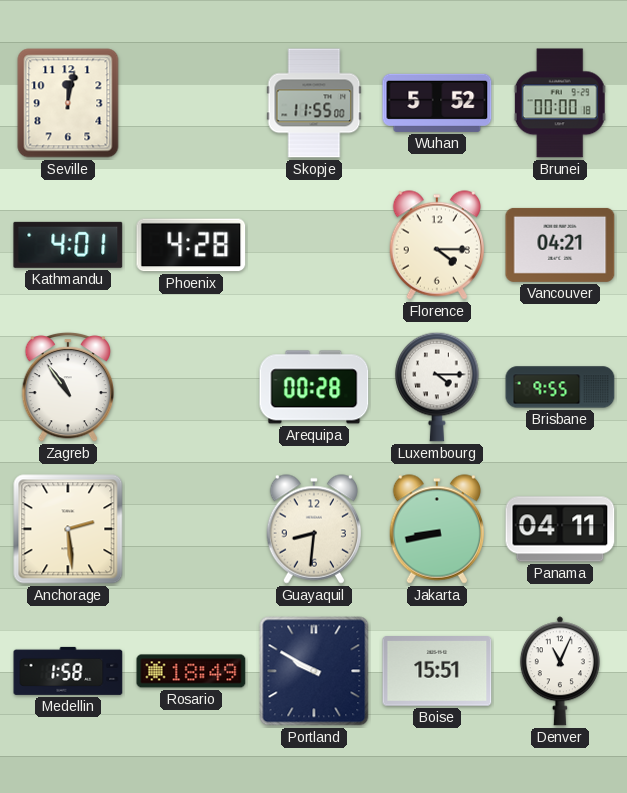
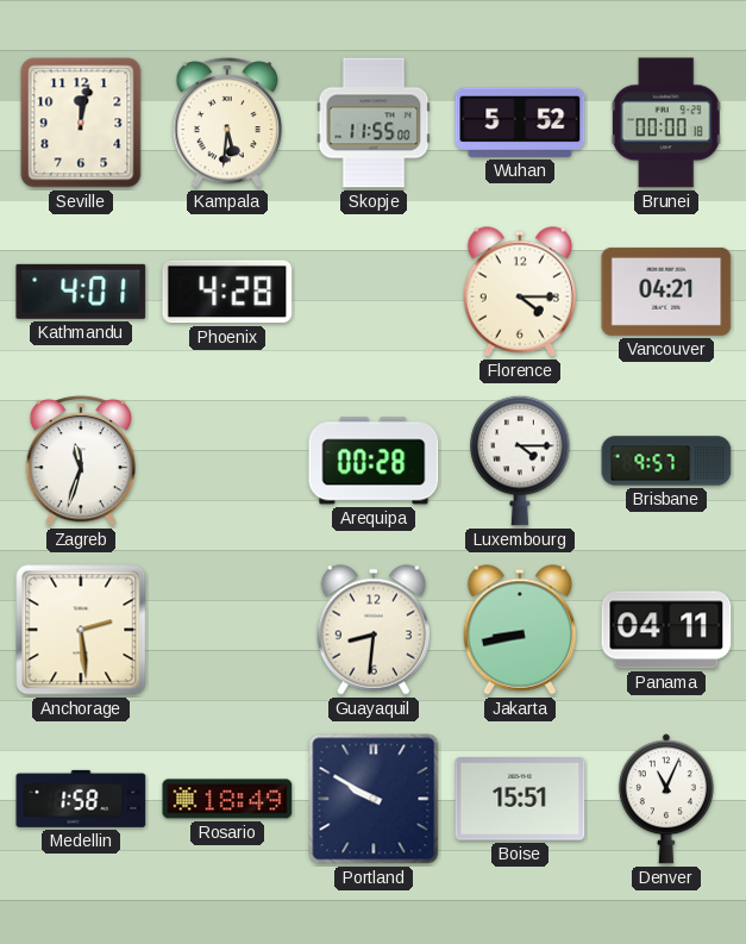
Kampala: none -> 5:31
Zagreb: 10:54 -> 11:33
Brisbane: 9:55 -> 9:57
